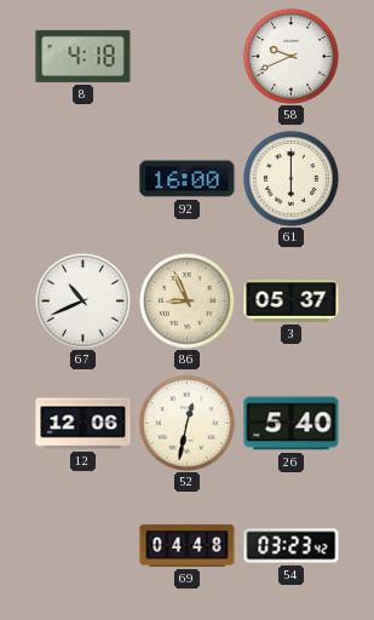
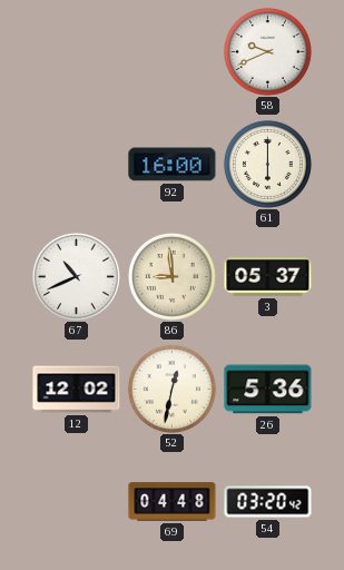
8: 4:18 -> none
86: 8:56 -> 8:59
12: 12:06 -> 12:02
26: 5:40 -> 5:36
54: 03:23 -> 03:20
